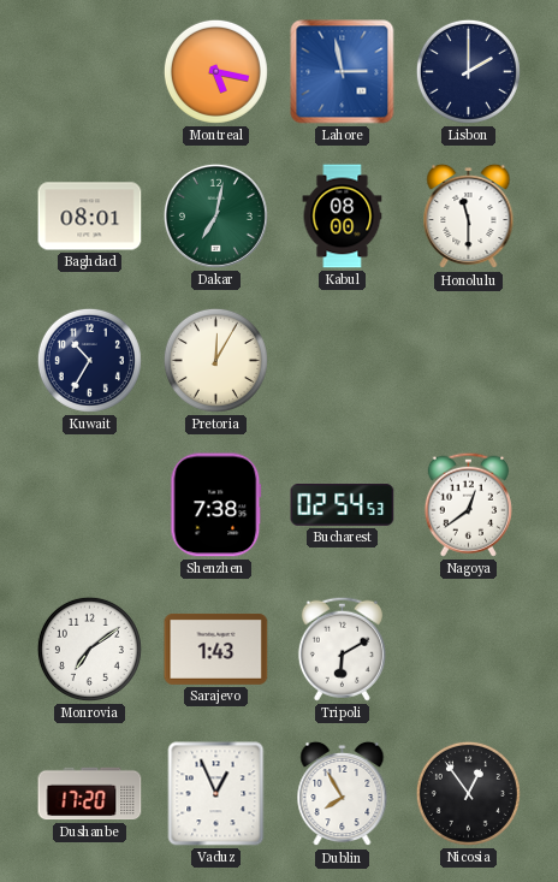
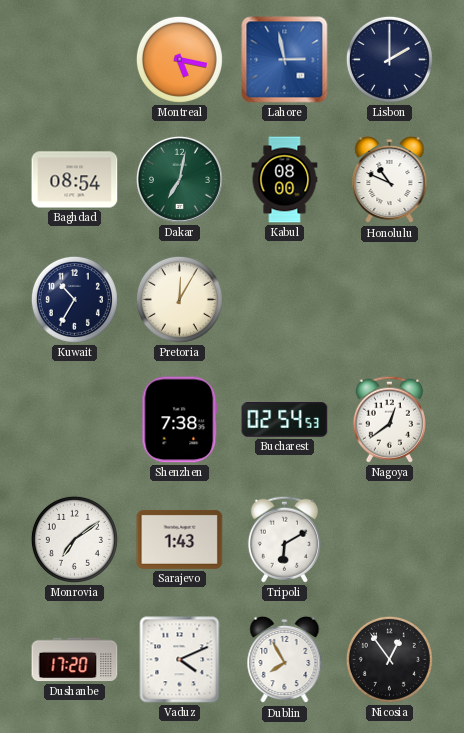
Baghdad: 08:01 -> 08:54
Honolulu: 11:30 -> 10:49
Vaduz: 12:56 -> 4:11
